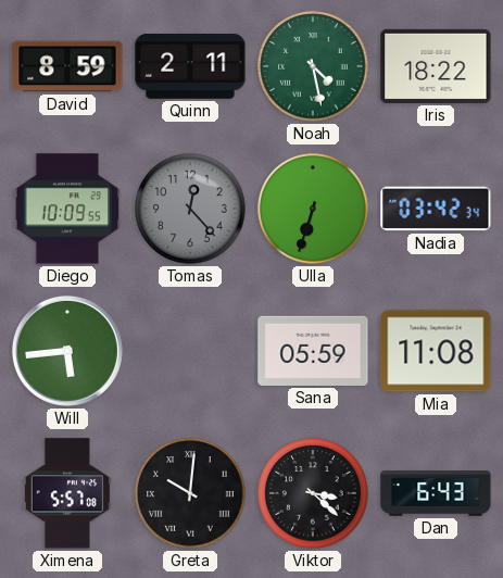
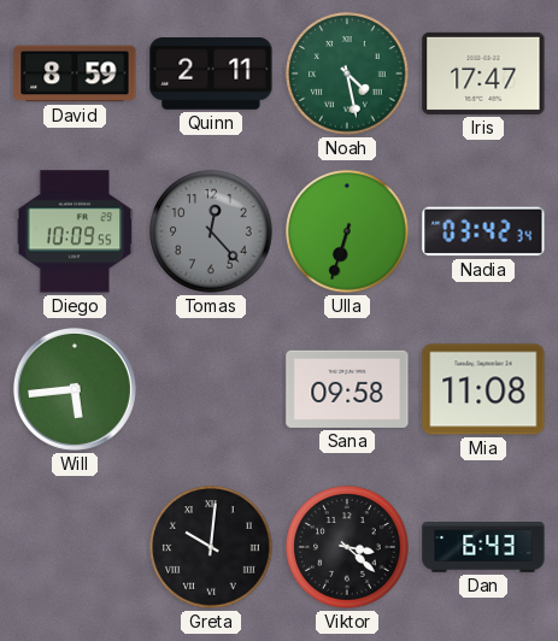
Iris: 18:22 -> 17:47
Sana: 05:59 -> 09:58
Ximena: 5:57 -> none
